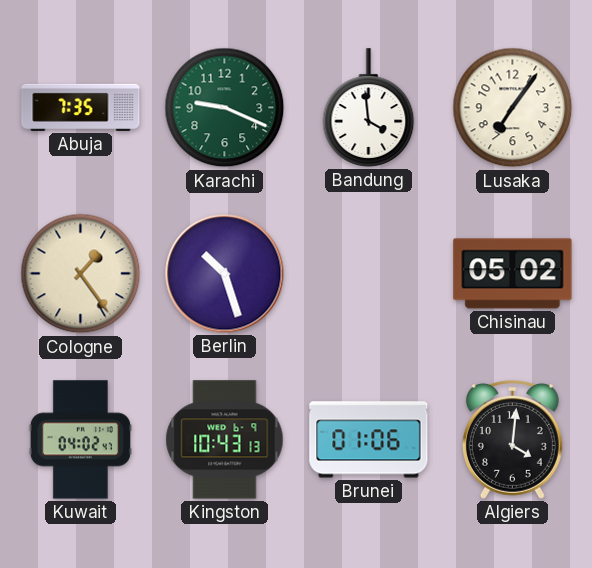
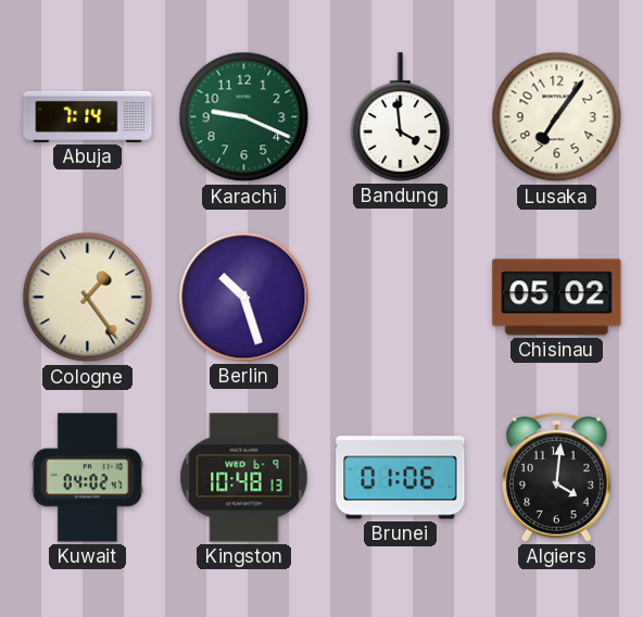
Abuja: 7:35 -> 7:14
Kingston: 10:43 -> 10:48
